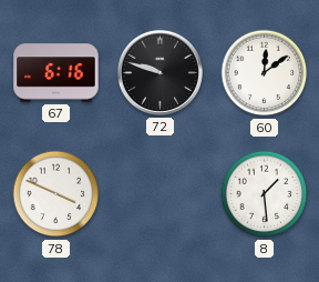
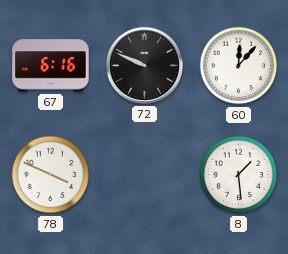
72: 9:48 -> 9:49
60: 12:09 -> 12:07
